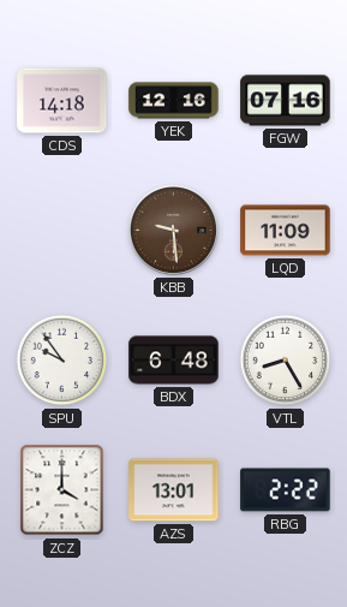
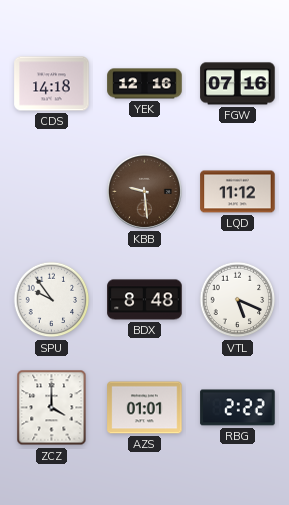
LQD: 11:09 -> 11:12
BDX: 6:48 -> 8:48
VTL: 8:25 -> 5:19
AZS: 13:01 -> 01:01
